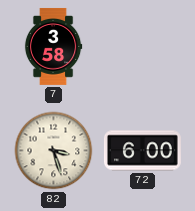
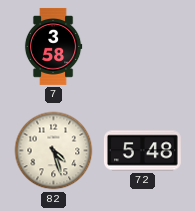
82: 3:27 -> 4:27
72: 6:00 -> 5:48
